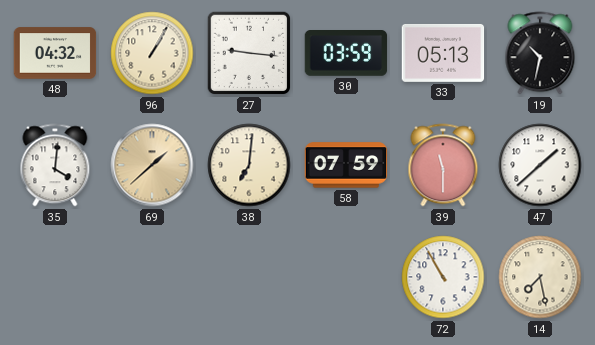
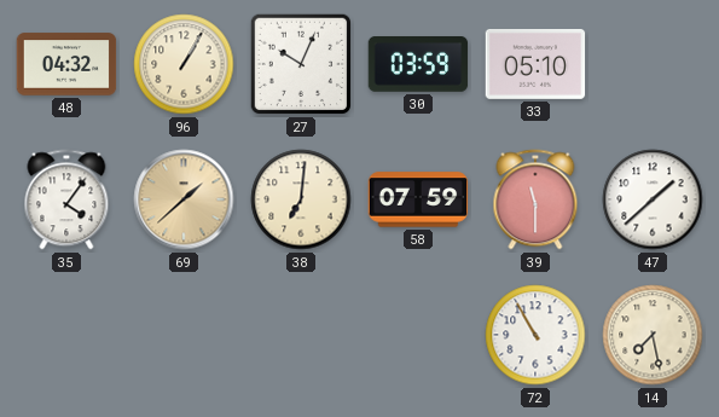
27: 9:16 -> 10:04
33: 05:13 -> 05:10
19: 10:32 -> none
35: 4:01 -> 4:06
